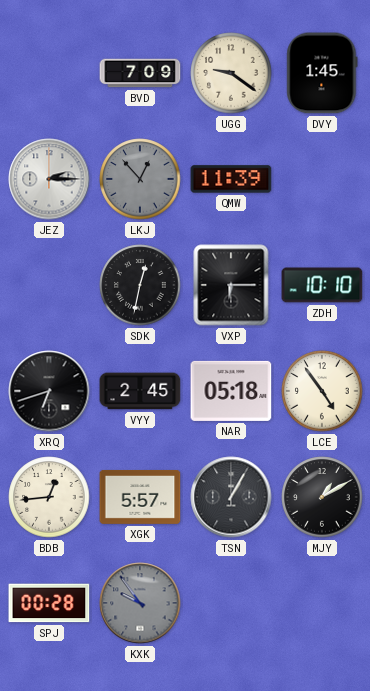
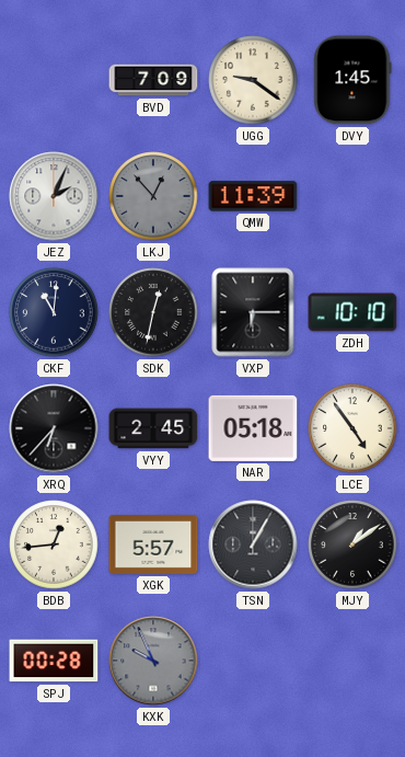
JEZ: 2:15 -> 2:04
CKF: none -> 11:01
XRQ: 6:42 -> 6:37
MJY: 1:10 -> 1:09
KXK: 9:54 -> 9:56
